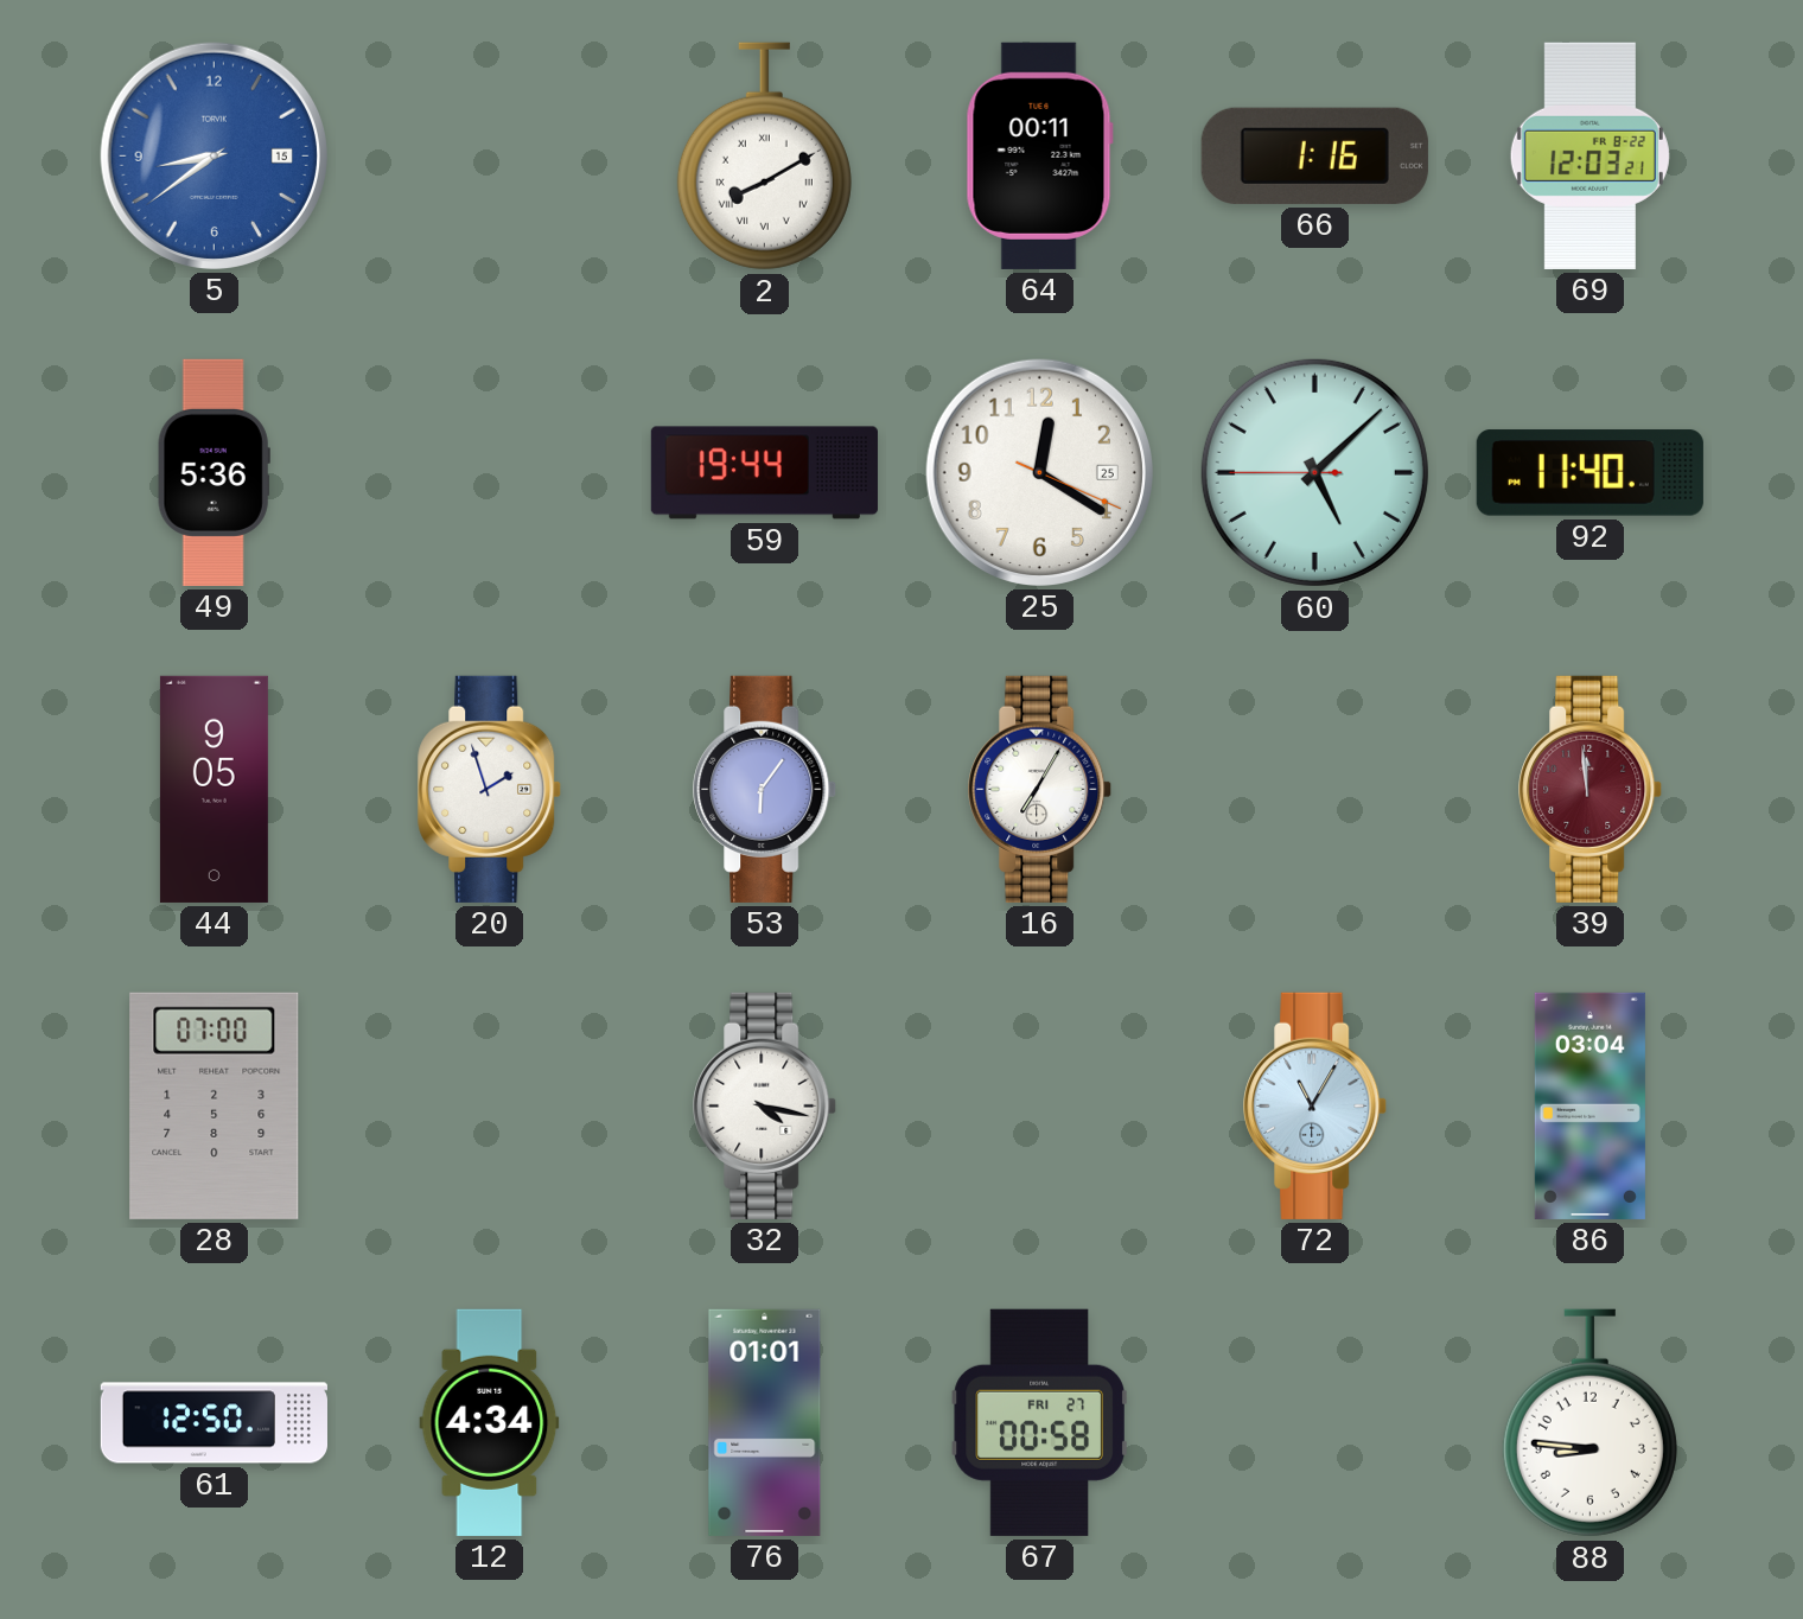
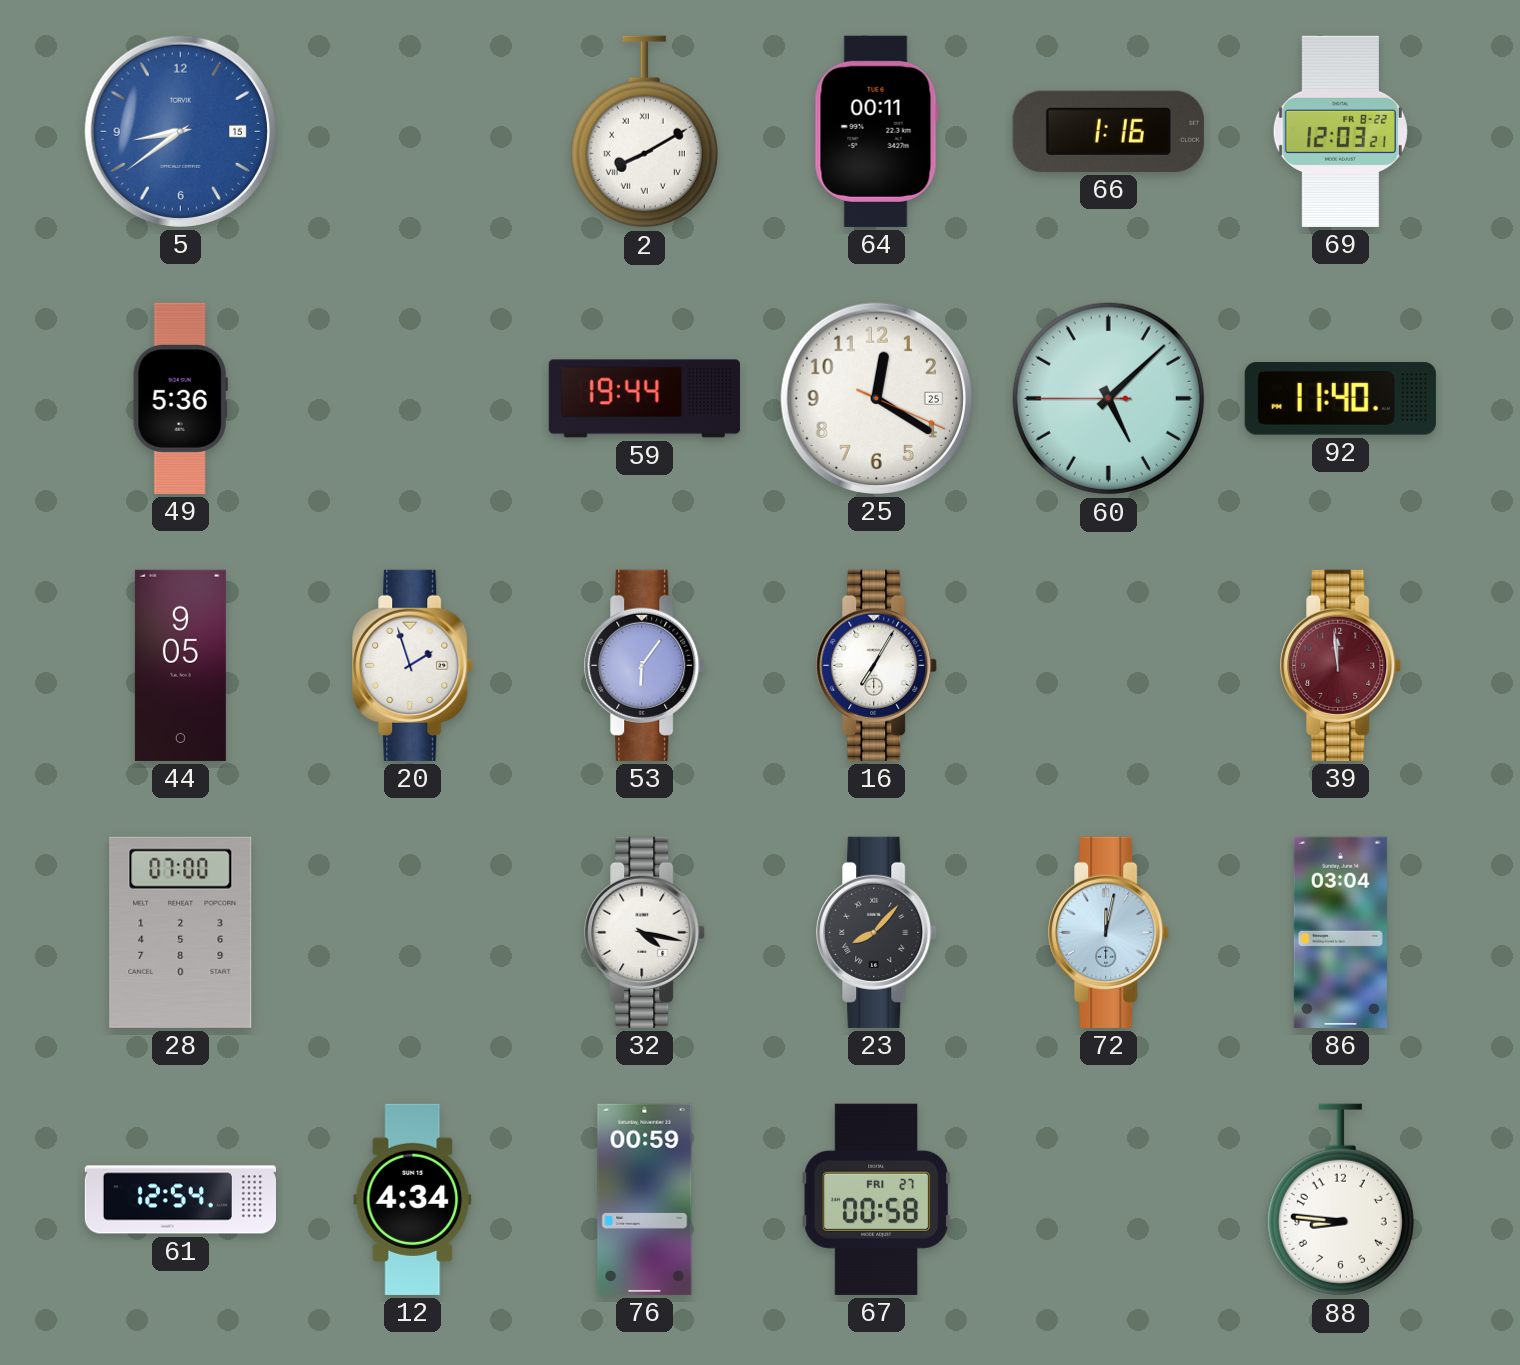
23: none -> 8:07
72: 11:05 -> 12:02
61: 12:50 -> 12:54
76: 01:01 -> 00:59
